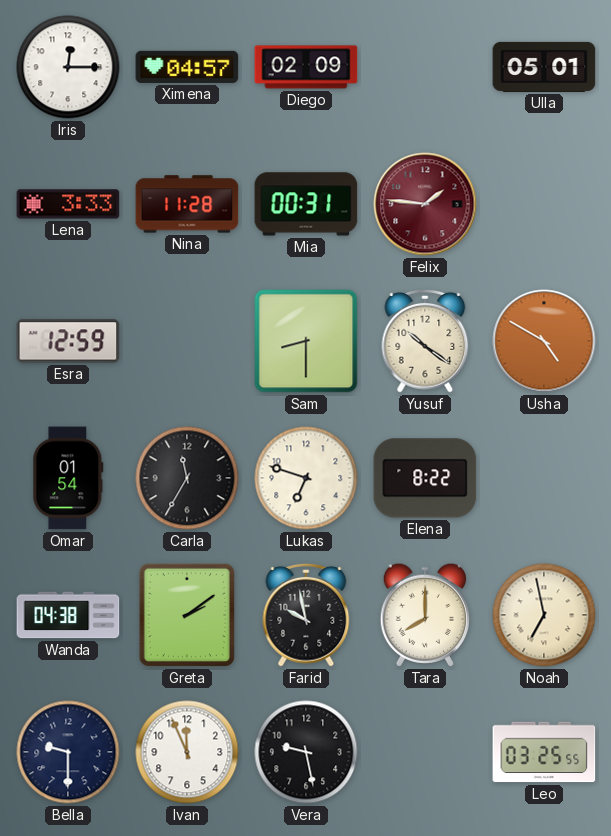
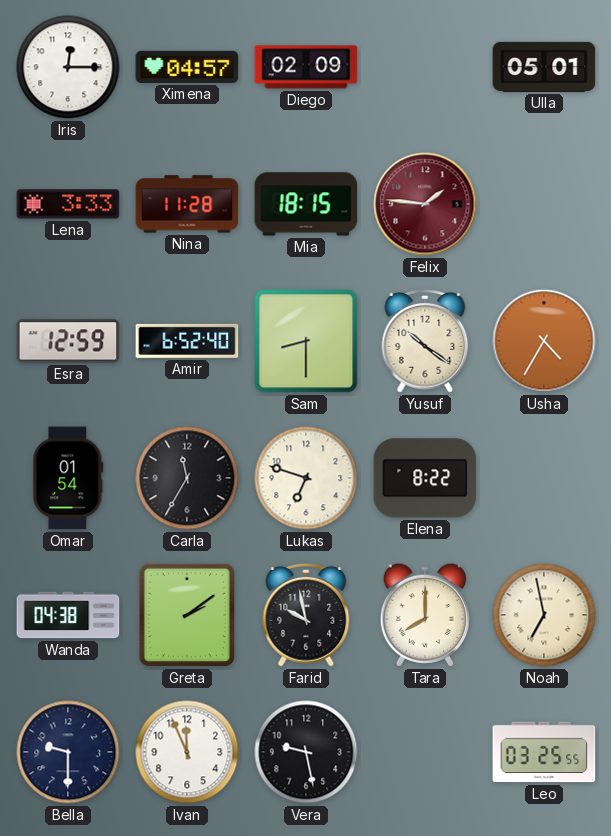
Mia: 00:31 -> 18:15
Amir: none -> 6:52
Usha: 4:50 -> 4:35
